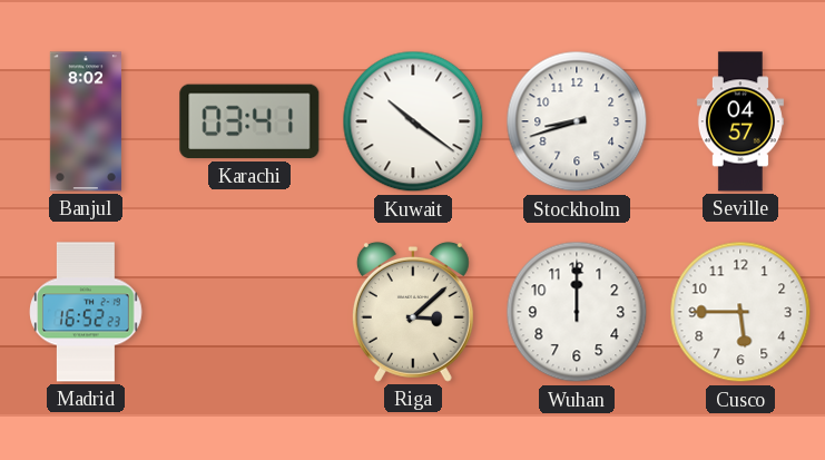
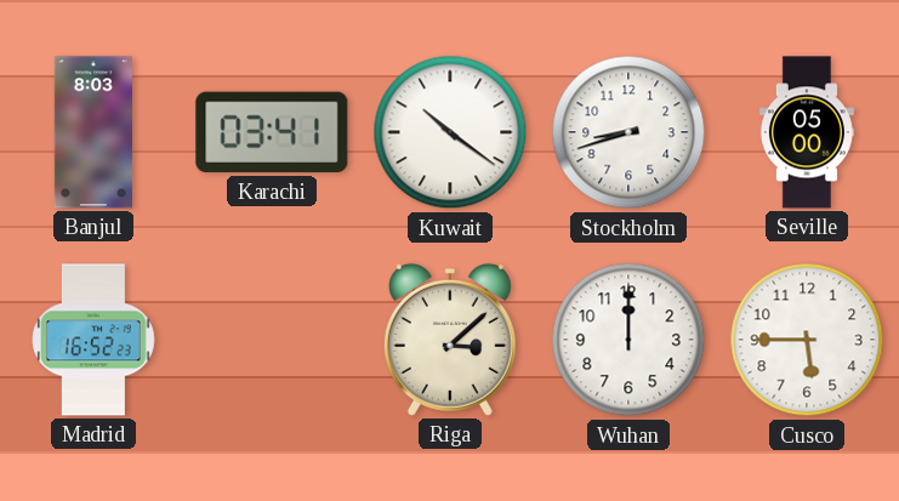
Banjul: 8:02 -> 8:03
Seville: 04:57 -> 05:00
